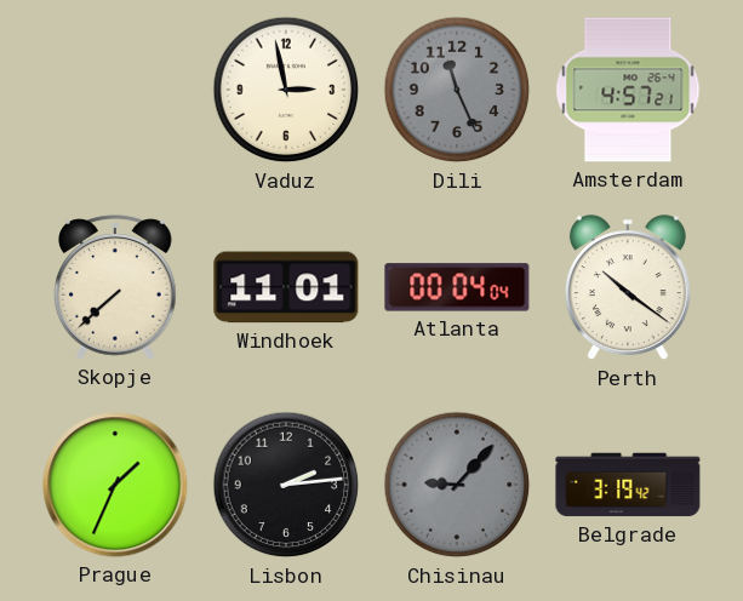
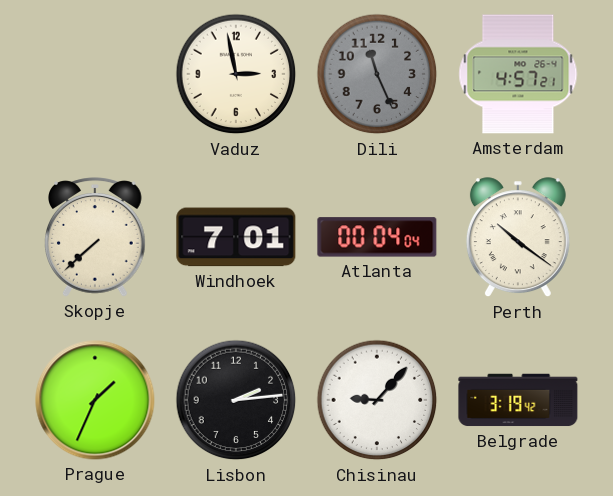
Windhoek: 11:01 -> 7:01
Chisinau dial: grey -> white
